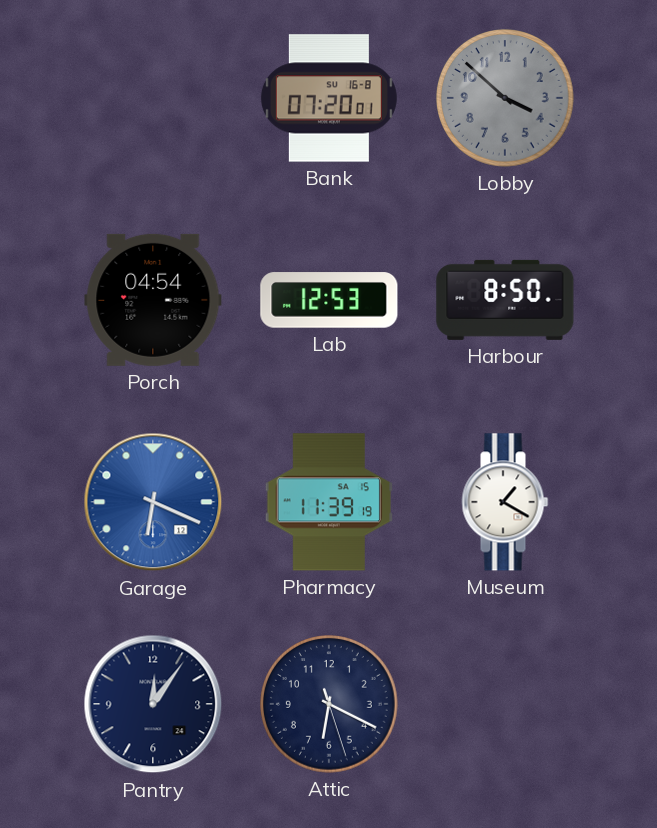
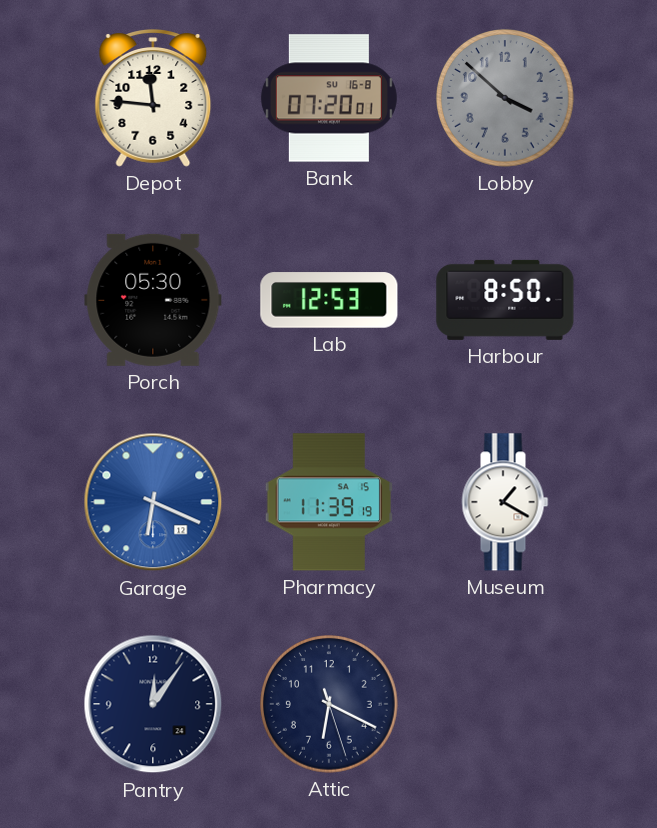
Depot: none -> 11:46
Porch: 04:54 -> 05:30
